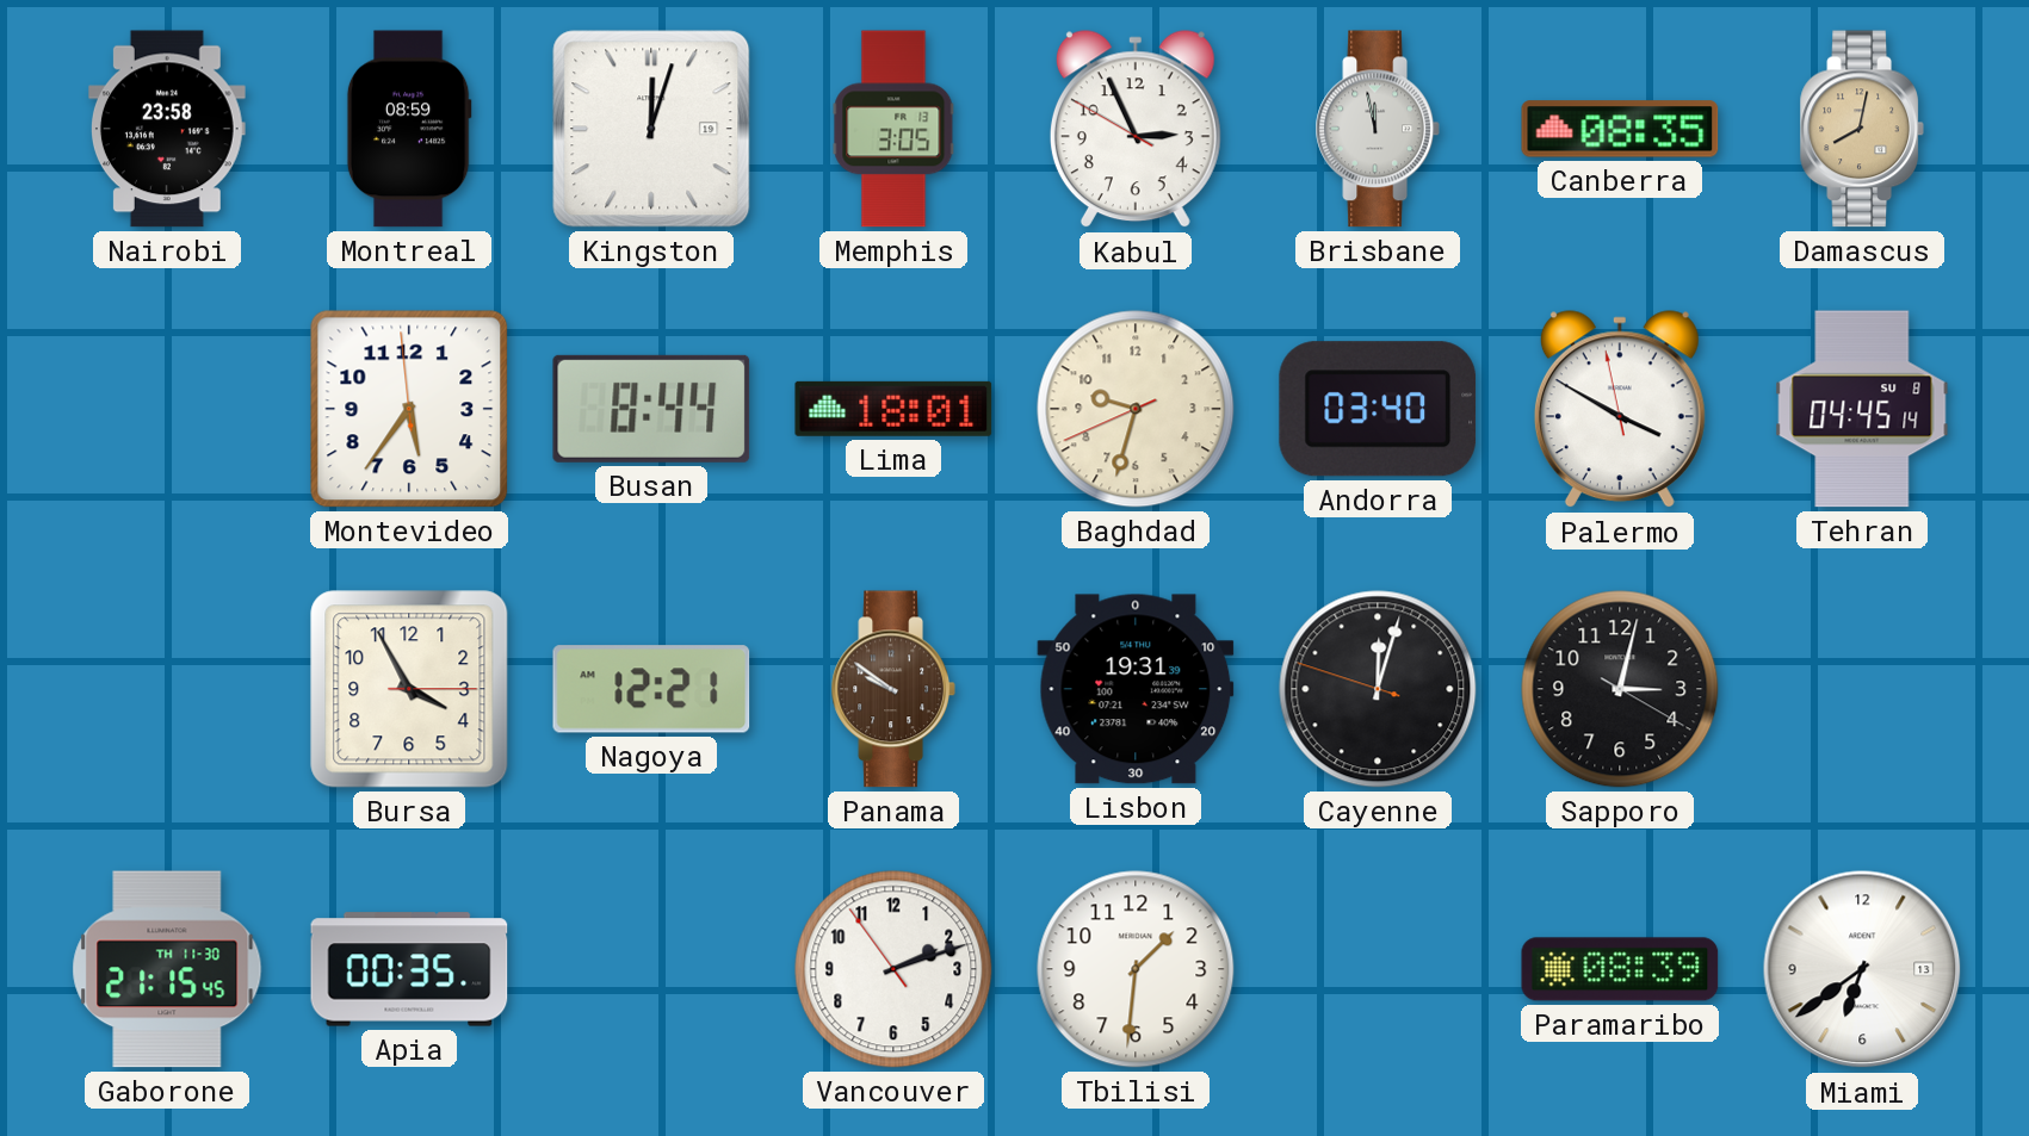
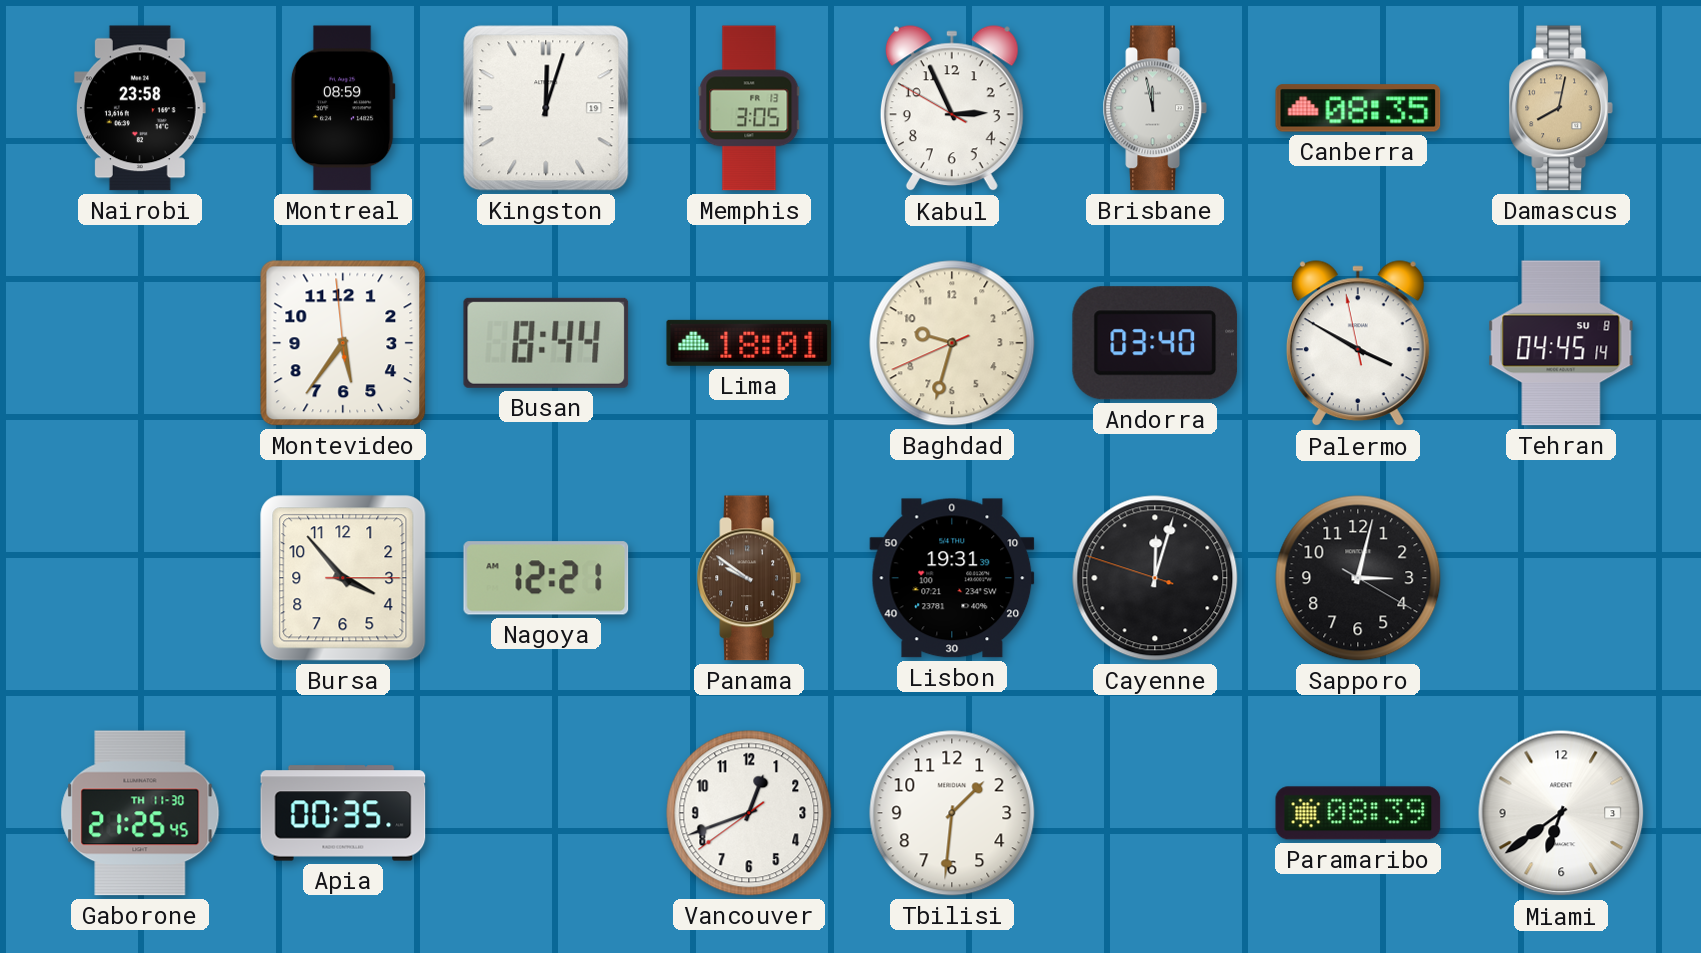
Bursa: 3:55 -> 3:53
Gaborone: 21:15 -> 21:25
Vancouver: 2:11 -> 12:41
Miami date: 13 -> 3
